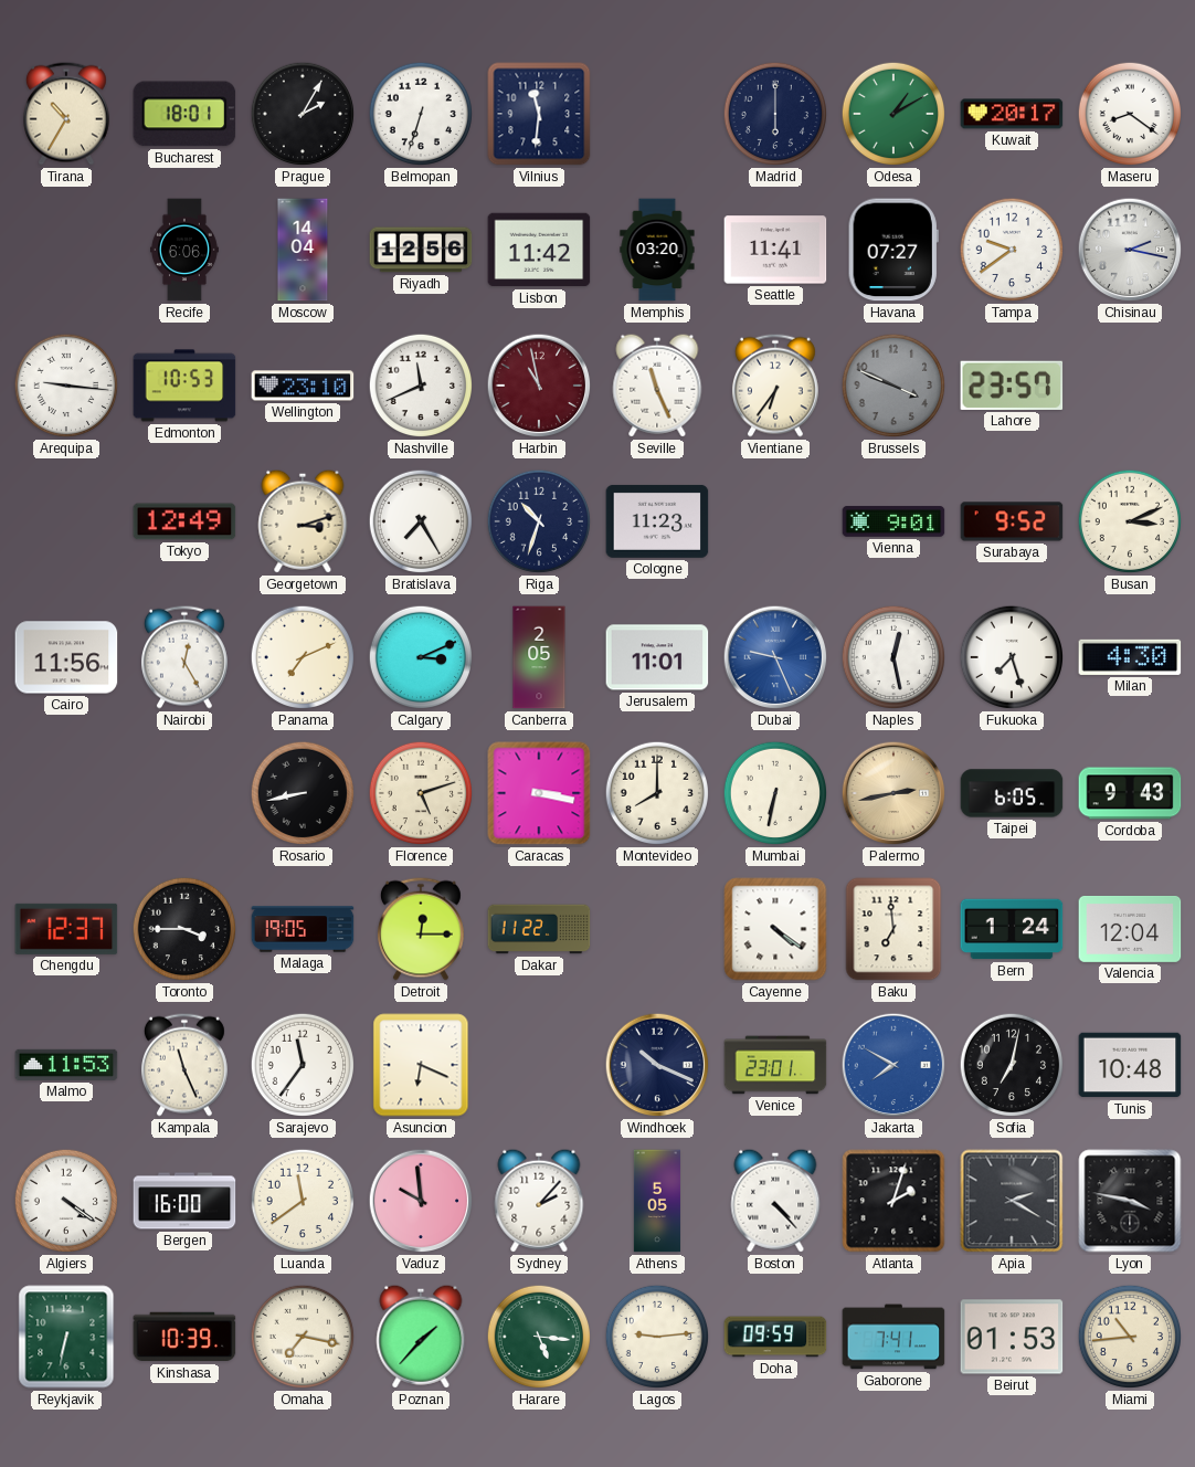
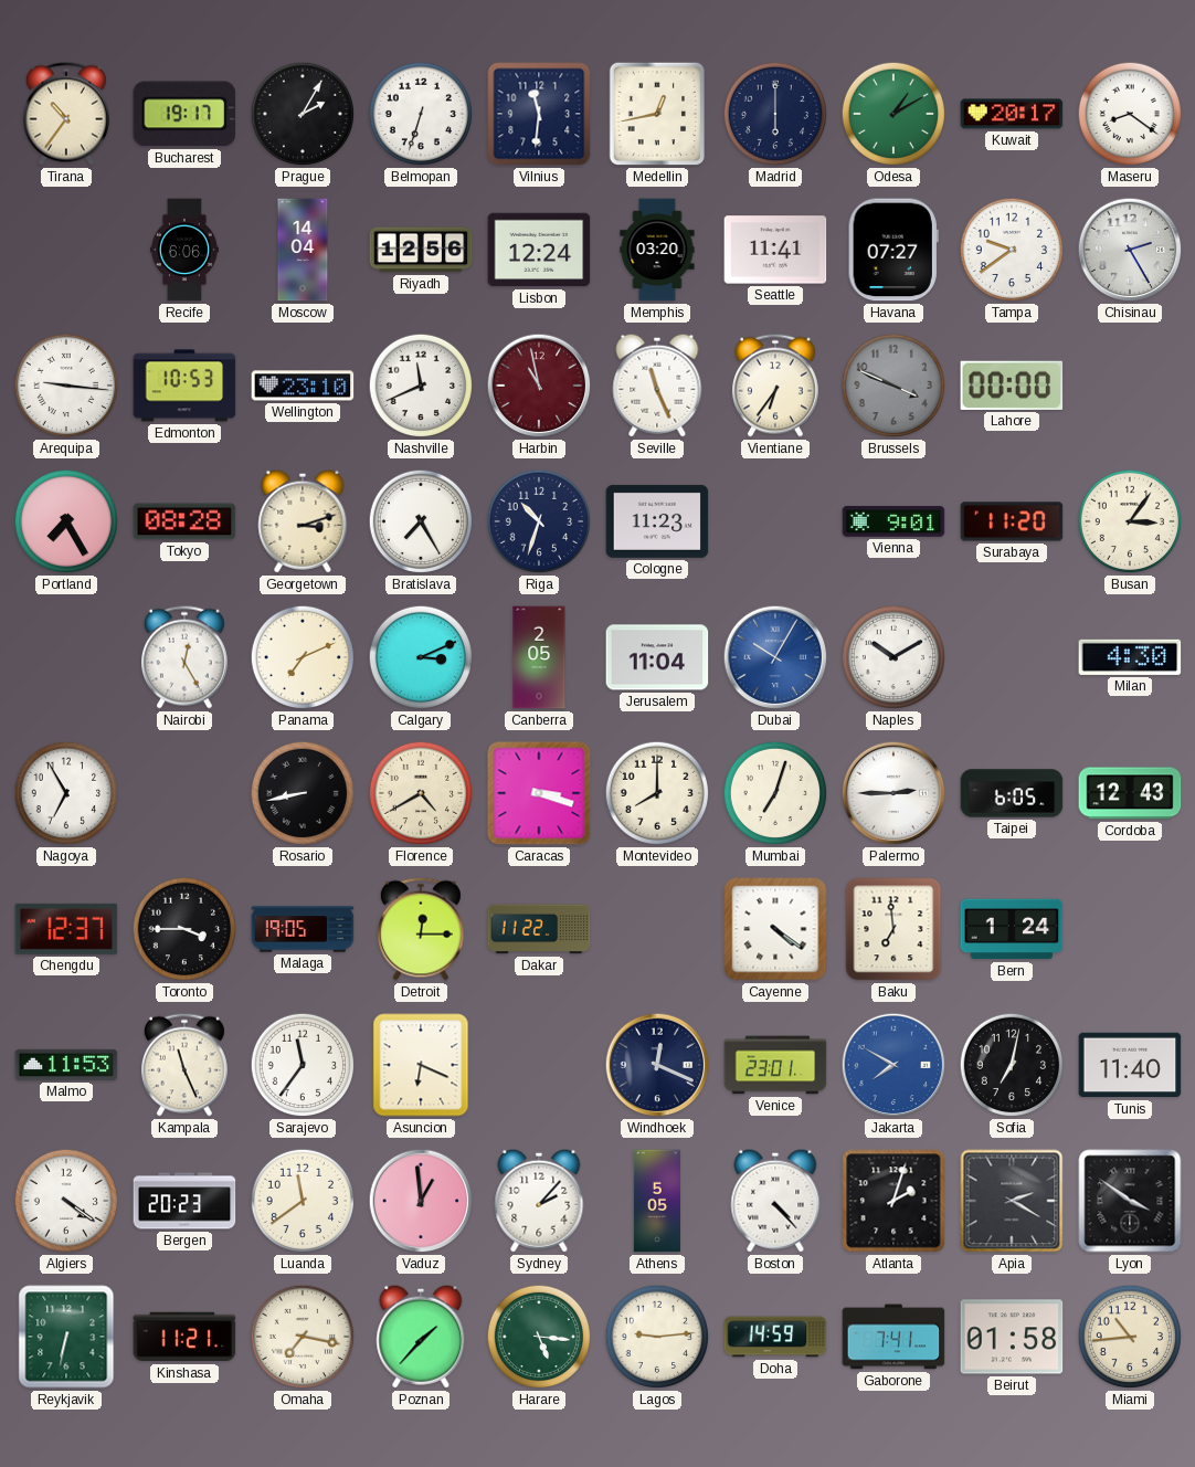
Tirana: 10:35 -> 10:36
Bucharest: 18:01 -> 19:17
Medellin: none -> 12:43
Lisbon: 11:42 -> 12:24
Chisinau: 2:17 -> 2:25
Lahore: 23:57 -> 00:00
Portland: none -> 7:25
Tokyo: 12:49 -> 08:28
Surabaya: 9:52 -> 11:20
Busan: 3:11 -> 3:06
Cairo: 11:56 -> none
Jerusalem: 11:01 -> 11:04
Dubai: 9:26 -> 10:05
Naples: 12:28 -> 10:10
Fukuoka: 7:27 -> none
Nagoya: none -> 6:55
Florence: 5:12 -> 4:40
Caracas: 3:17 -> 3:18
Mumbai: 6:32 -> 7:03
Palermo: 2:43 -> 2:45
Palermo dial: champagne -> white
Cordoba: 9:43 -> 12:43
Valencia: 12:04 -> none
Windhoek: 10:19 -> 12:19
Tunis: 10:48 -> 11:40
Bergen: 16:00 -> 20:23
Vaduz: 9:59 -> 12:59
Lyon: 3:47 -> 3:51
Kinshasa: 10:39 -> 11:21
Doha: 09:59 -> 14:59
Beirut: 01:53 -> 01:58
